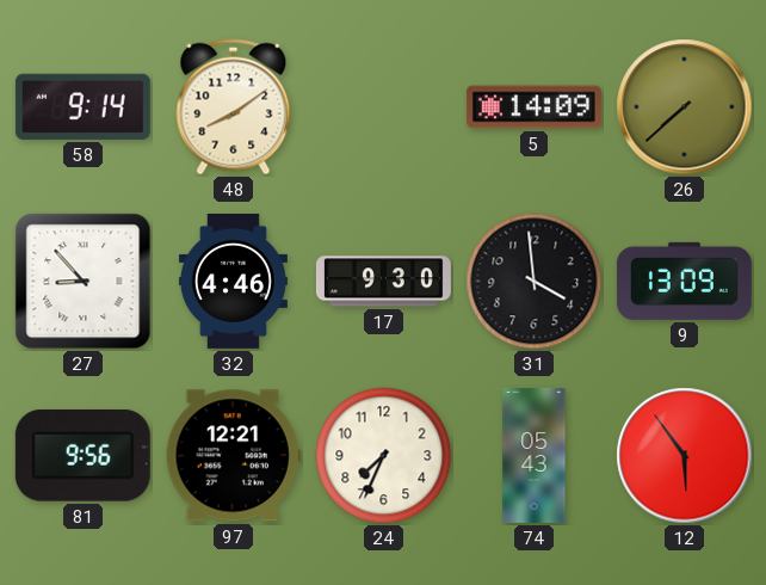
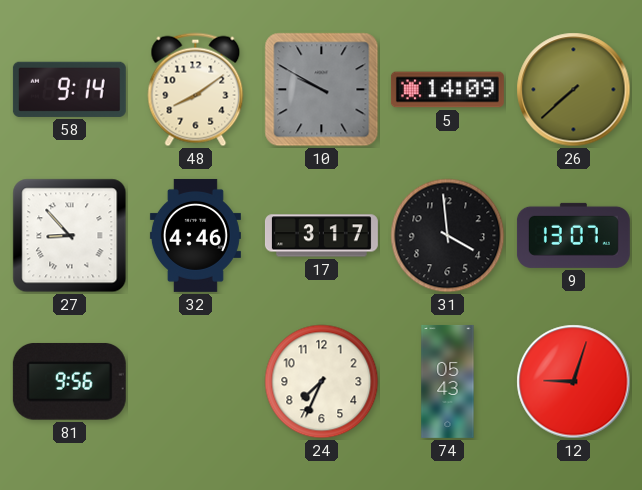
10: none -> 9:50
17: 9:30 -> 3:17
9: 13:09 -> 13:07
97: 12:21 -> none
12: 5:54 -> 9:03
